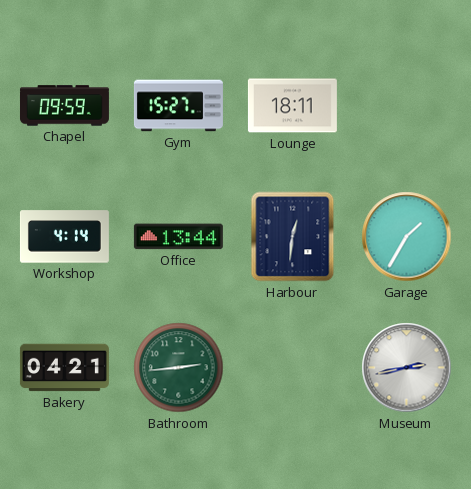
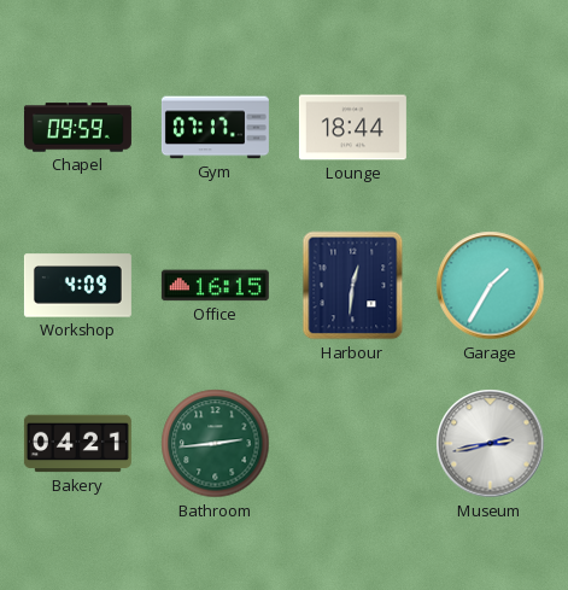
Gym: 15:27 -> 07:17
Lounge: 18:11 -> 18:44
Workshop: 4:14 -> 4:09
Office: 13:44 -> 16:15
